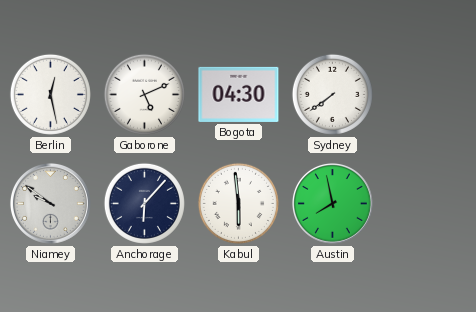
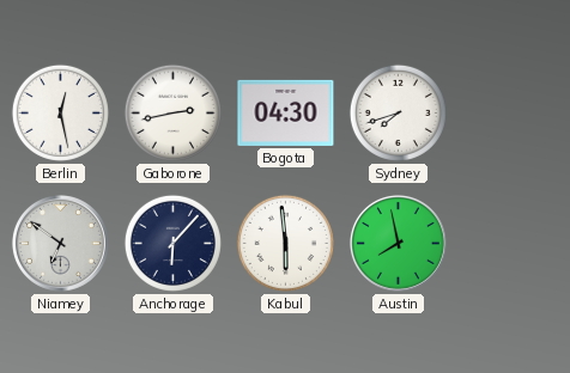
Gaborone: 5:11 -> 2:43
Sydney: 7:39 -> 7:42
Niamey: 9:51 -> 6:51
